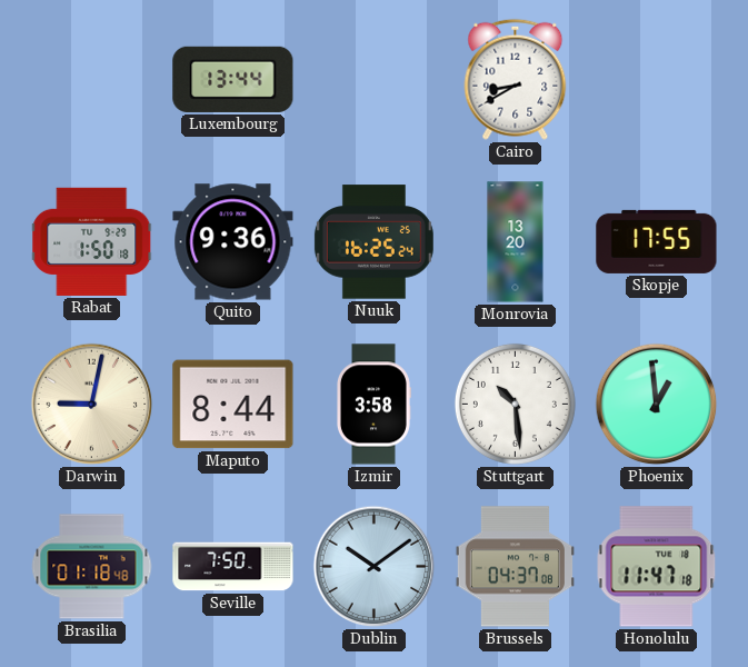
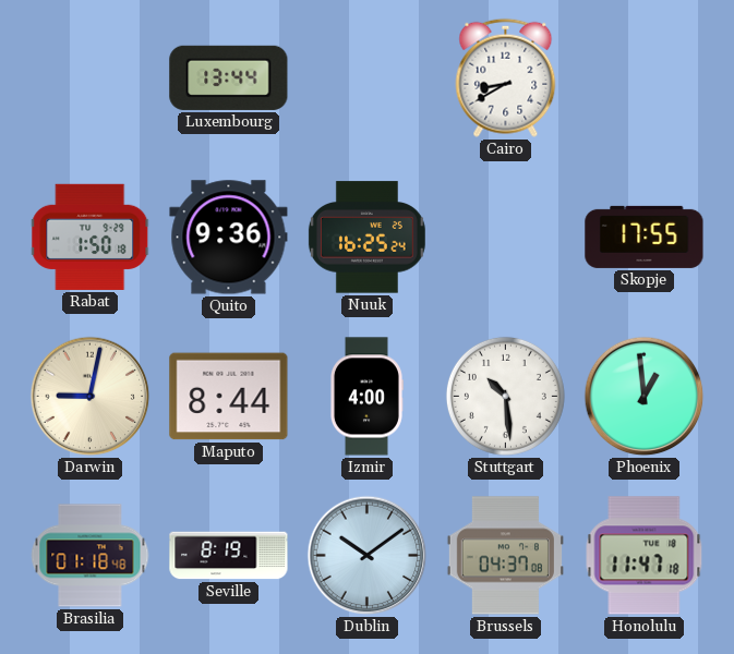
Monrovia: 13:20 -> none
Izmir: 3:58 -> 4:00
Seville: 7:50 -> 8:19
